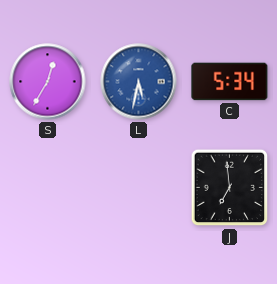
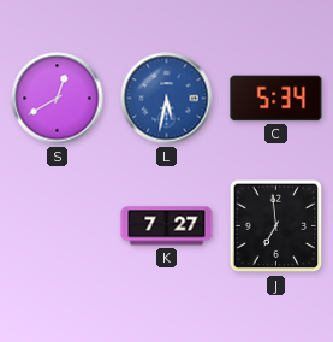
S: 12:35 -> 12:40
K: none -> 7:27
